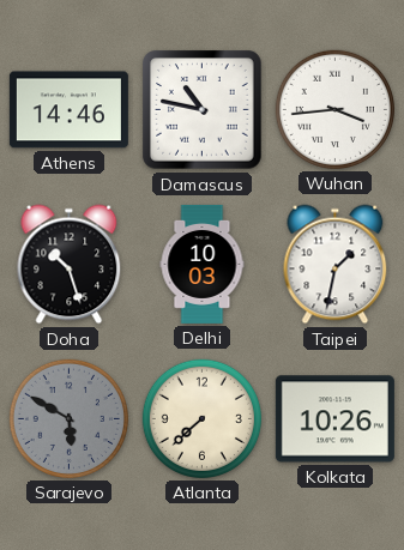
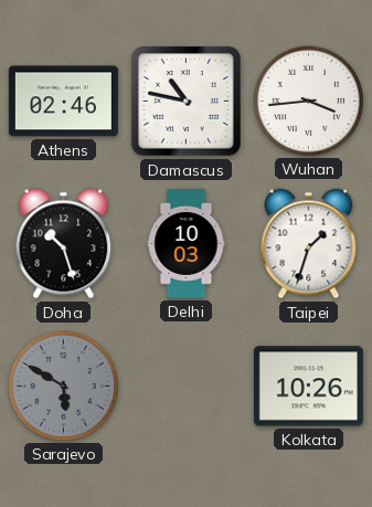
Athens: 14:46 -> 02:46
Taipei: 1:32 -> 1:33
Atlanta: 7:38 -> none
